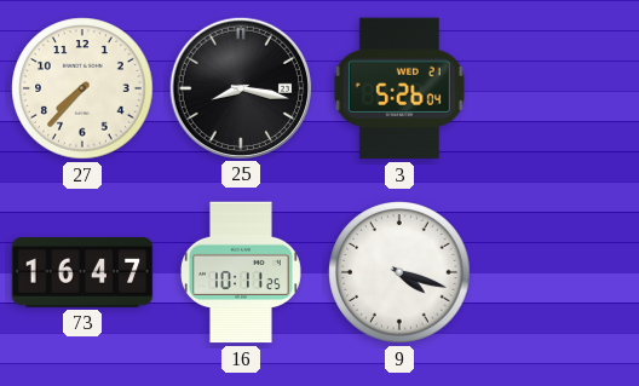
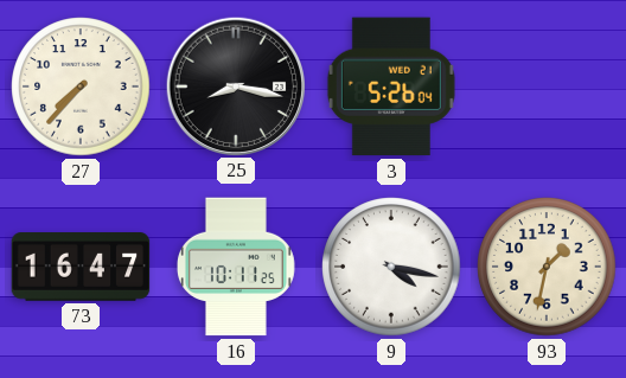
9: 4:18 -> 4:17
93: none -> 1:32
